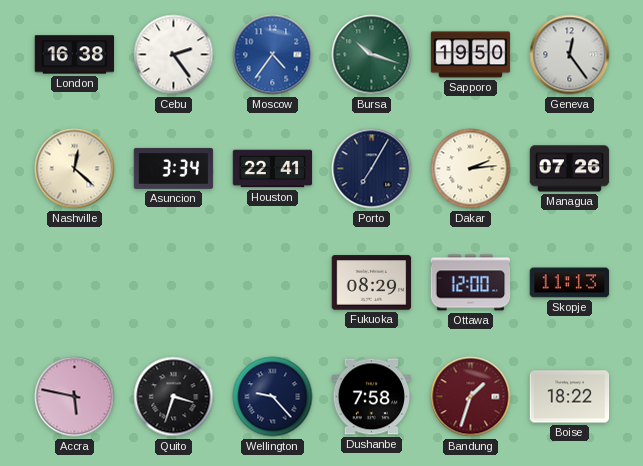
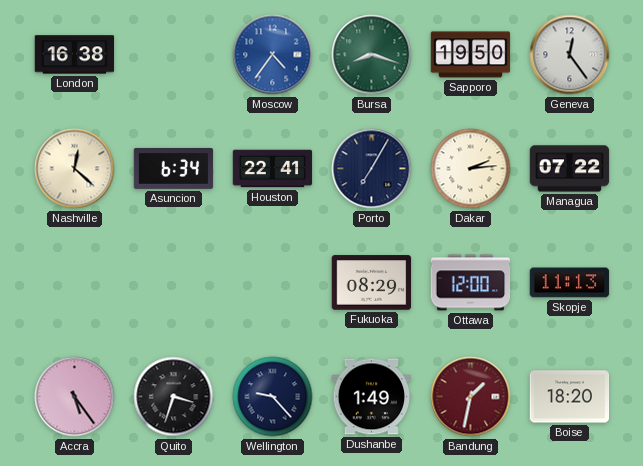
Cebu: 2:24 -> none
Bursa: 10:18 -> 8:18
Asuncion: 3:34 -> 6:34
Managua: 07:26 -> 07:22
Accra: 5:47 -> 5:24
Dushanbe: 7:58 -> 1:49
Bandung: 1:33 -> 1:32
Boise: 18:22 -> 18:20
